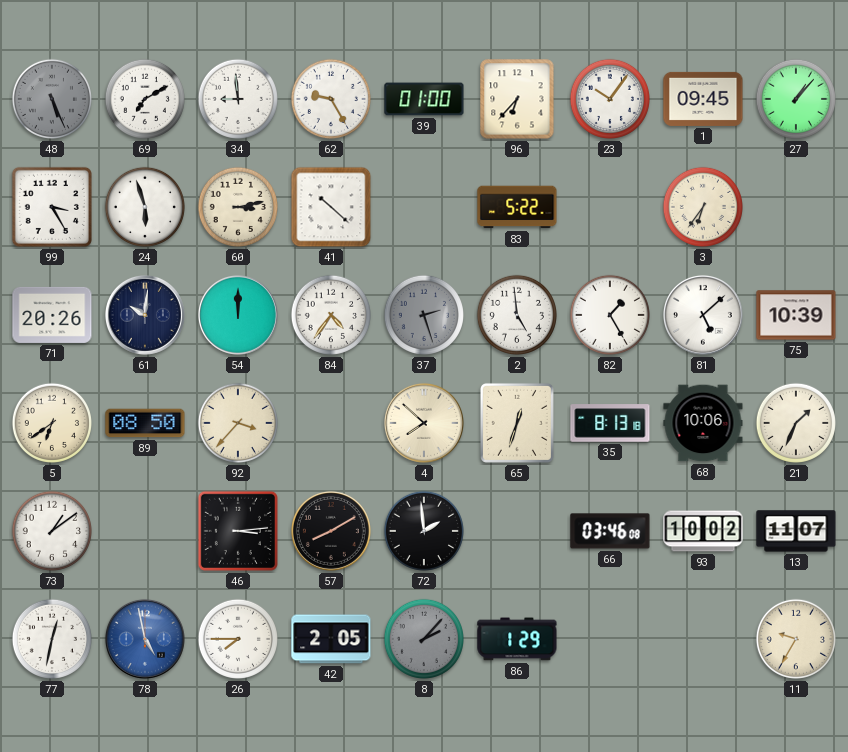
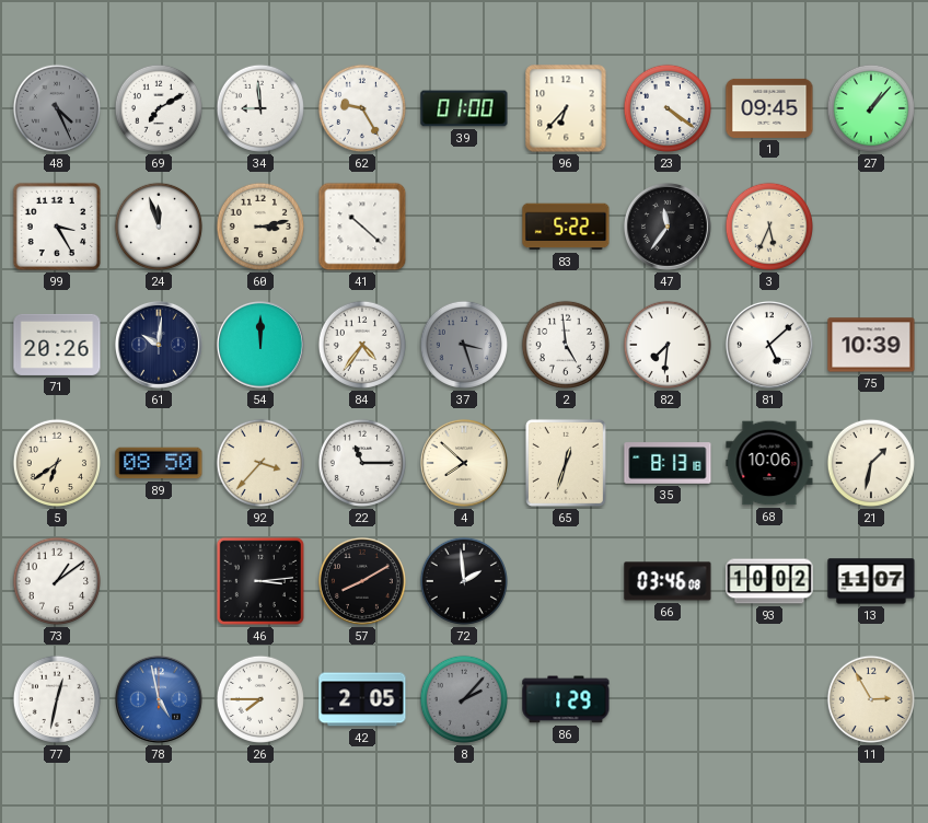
48: 5:26 -> 4:26
23: 10:06 -> 4:21
24: 5:57 -> 11:57
47: none -> 11:36
3: 6:36 -> 5:34
37: 2:27 -> 3:27
82: 1:25 -> 7:31
22: none -> 11:15
21: 1:34 -> 1:32
11: 9:35 -> 2:55
